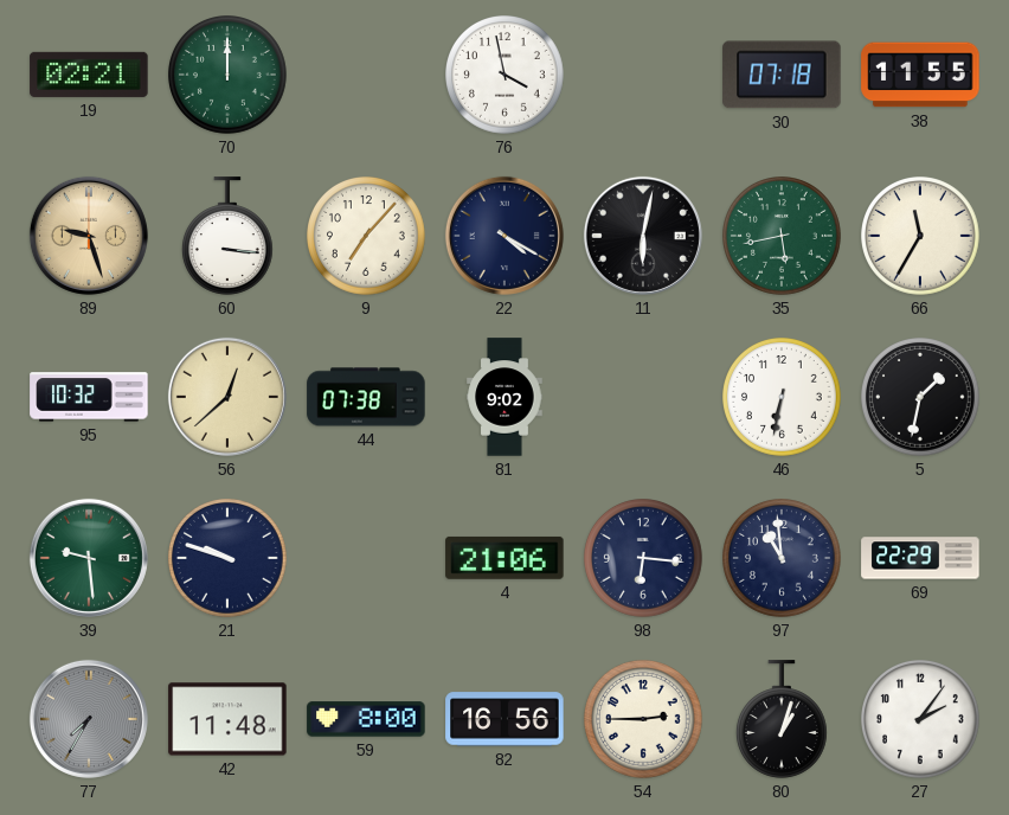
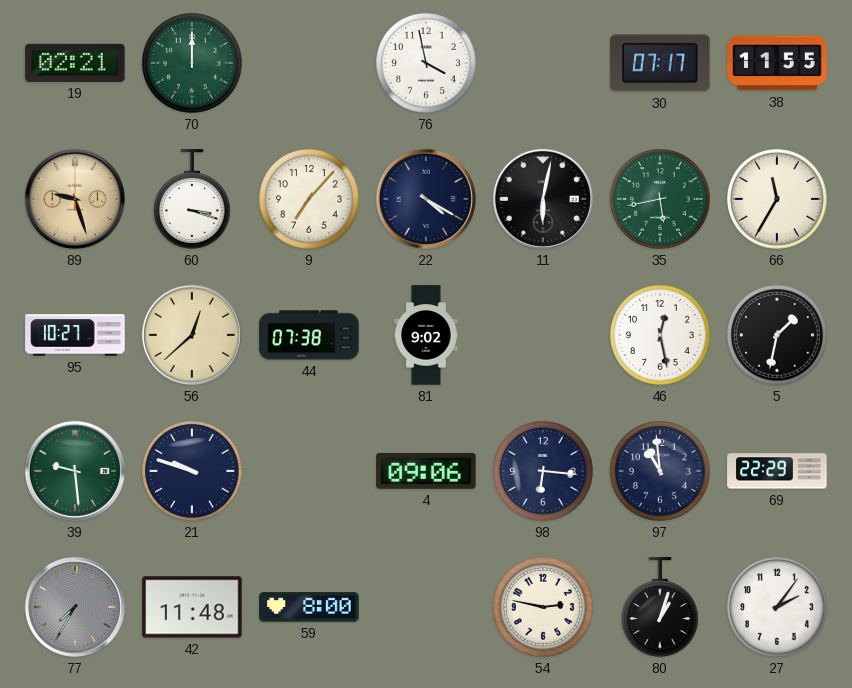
30: 07:18 -> 07:17
60: 3:16 -> 3:18
95: 10:32 -> 10:27
46: 6:32 -> 12:28
4: 21:06 -> 09:06
82: 16:56 -> none
54: 2:45 -> 2:47
